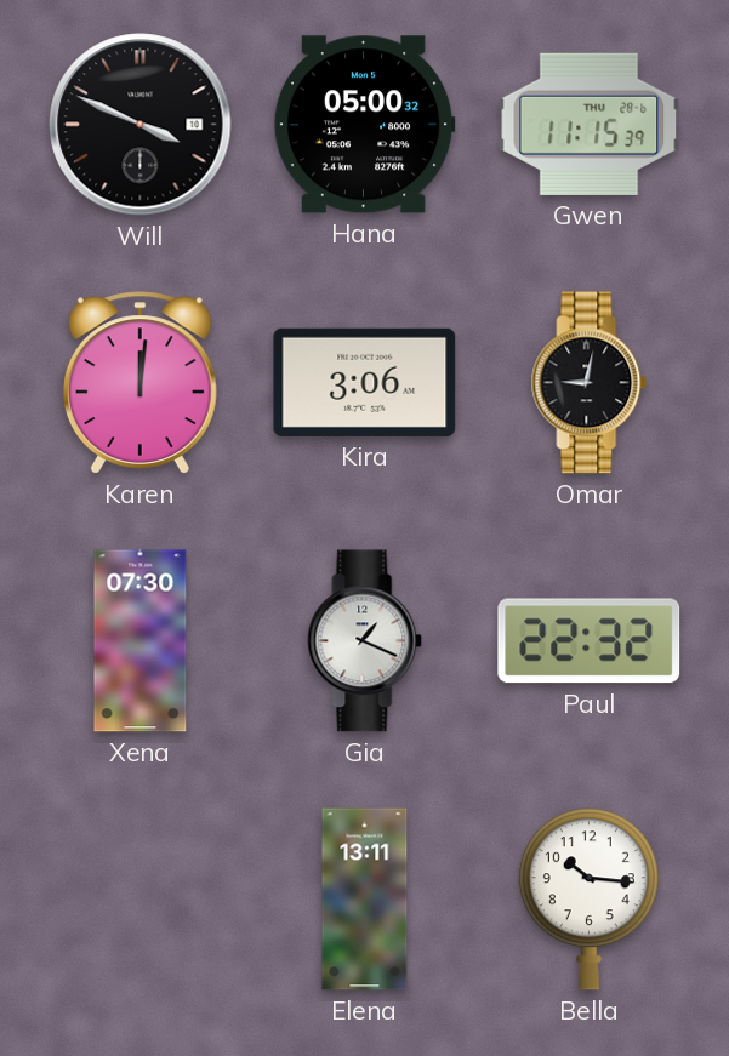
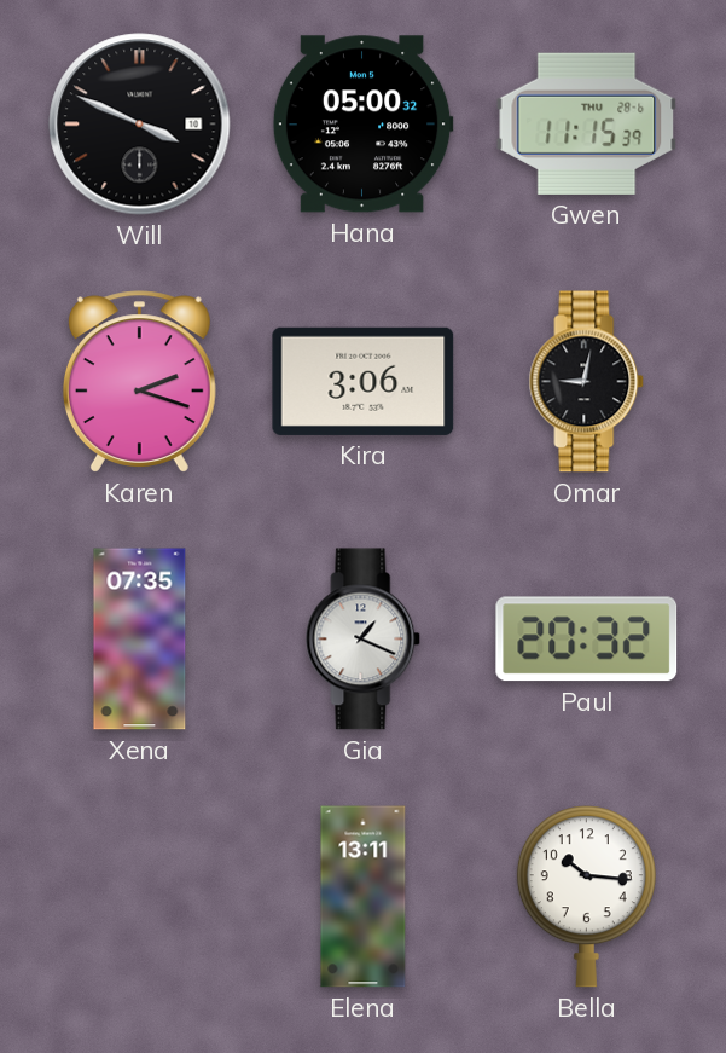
Karen: 12:01 -> 2:18
Xena: 07:30 -> 07:35
Paul: 22:32 -> 20:32
